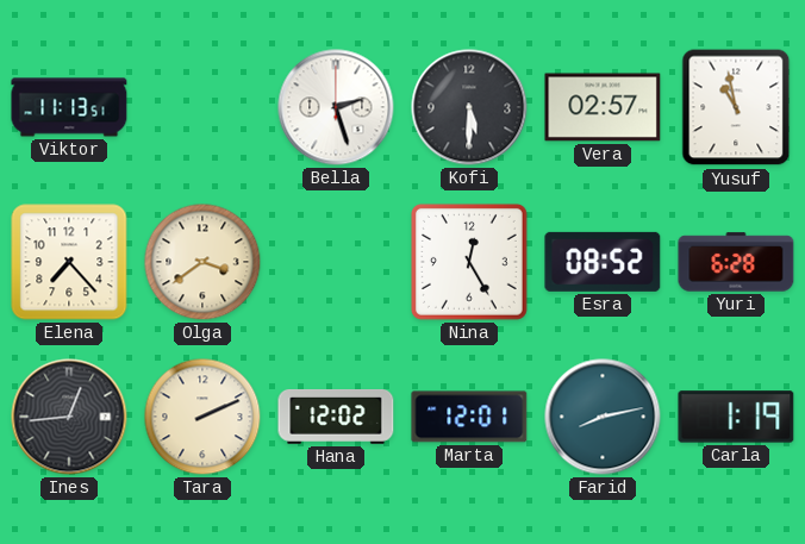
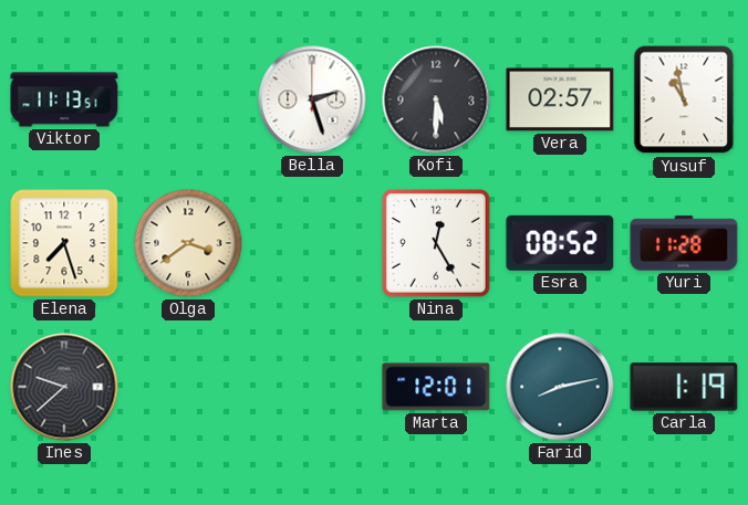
Elena: 7:23 -> 7:27
Yuri: 6:28 -> 11:28
Ines: 12:44 -> 9:38
Tara: 2:11 -> none
Hana: 12:02 -> none
